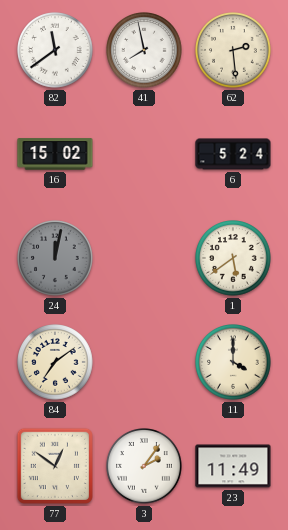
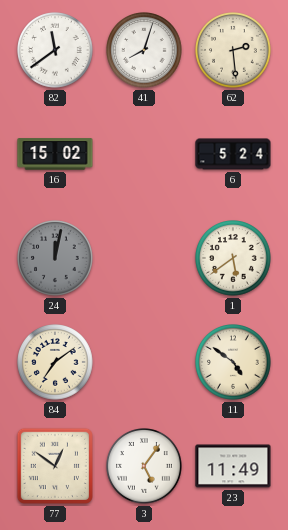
41: 7:58 -> 8:03
11: 4:00 -> 4:51
3: 2:06 -> 5:06
